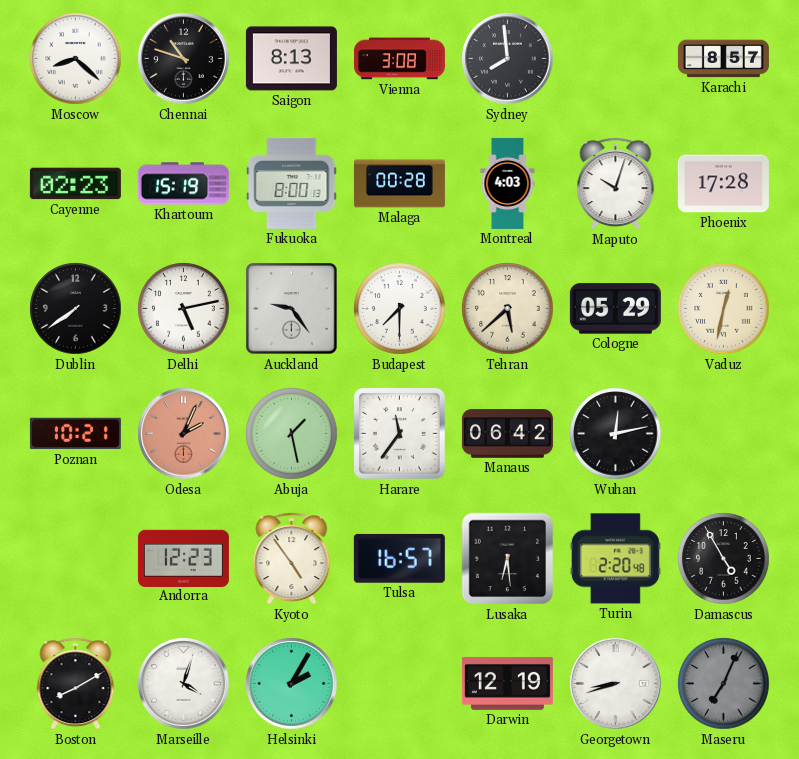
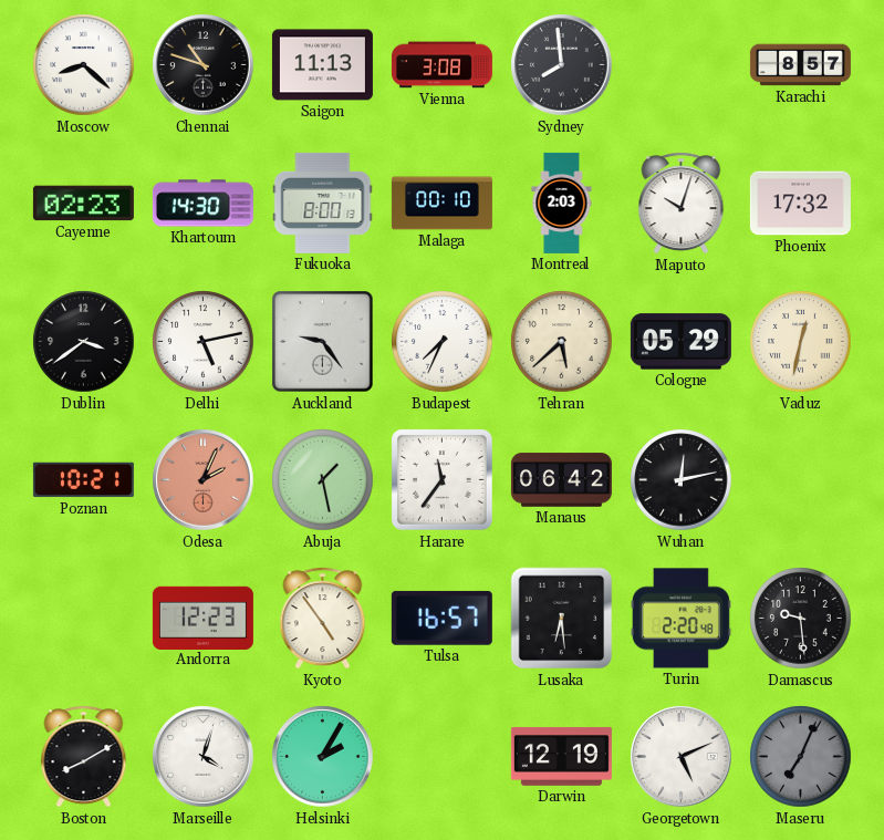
Saigon: 8:13 -> 11:13
Khartoum: 15:19 -> 14:30
Malaga: 00:28 -> 00:10
Montreal: 4:03 -> 2:03
Phoenix: 17:28 -> 17:32
Dublin: 7:39 -> 3:39
Budapest: 7:30 -> 7:34
Damascus: 4:55 -> 9:29
Georgetown: 8:42 -> 5:11
